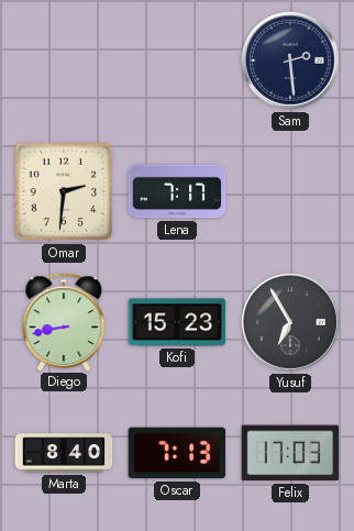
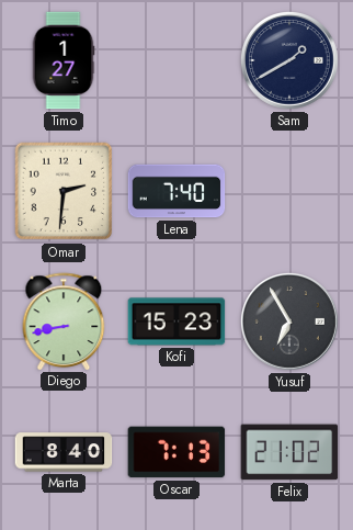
Timo: none -> 1:27
Sam: 2:29 -> 1:40
Lena: 7:17 -> 7:40
Felix: 17:03 -> 21:02
